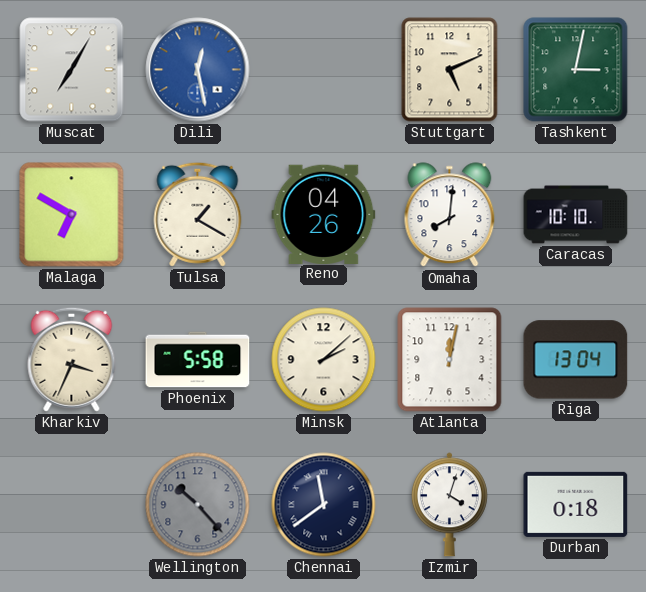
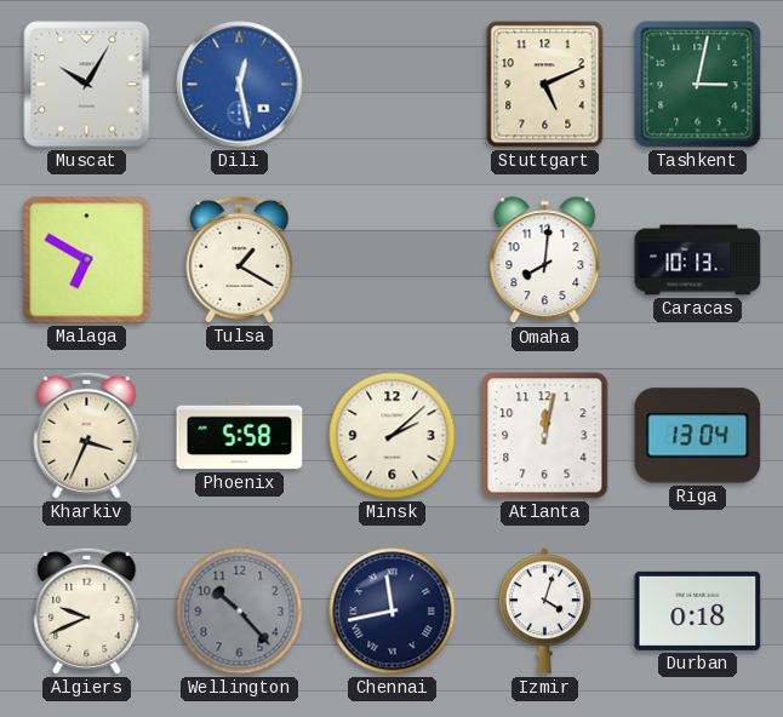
Muscat: 7:05 -> 10:05
Reno: 04:26 -> none
Caracas: 10:10 -> 10:13
Algiers: none -> 9:41
Chennai: 11:39 -> 11:43
